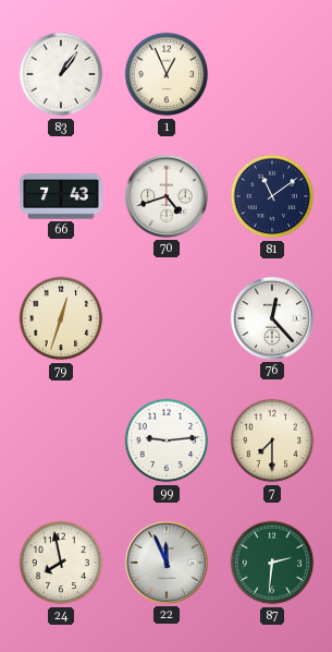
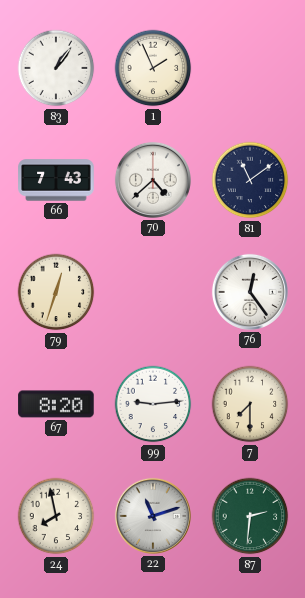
1: 12:56 -> 1:56
70: 4:42 -> 4:38
76: 12:23 -> 12:24
67: none -> 8:20
22: 11:56 -> 11:12
